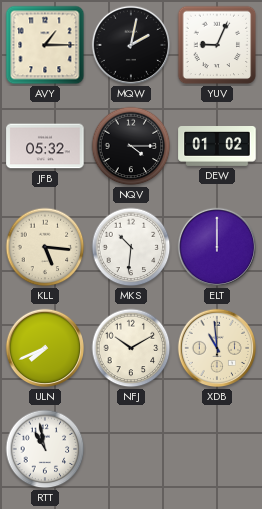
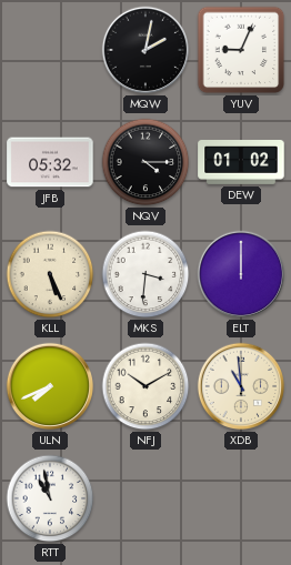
AVY: 1:15 -> none
KLL: 5:16 -> 5:26
MKS: 10:31 -> 3:31
